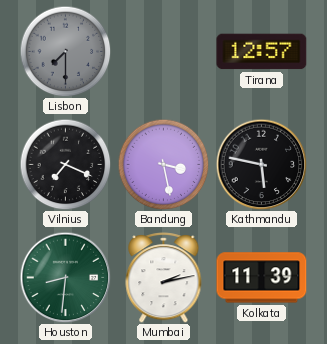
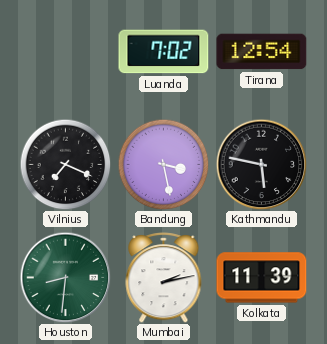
Lisbon: 7:30 -> none
Luanda: none -> 7:02
Tirana: 12:57 -> 12:54
